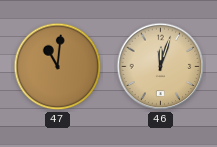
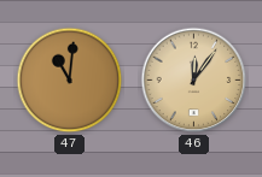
46: 12:03 -> 12:06
